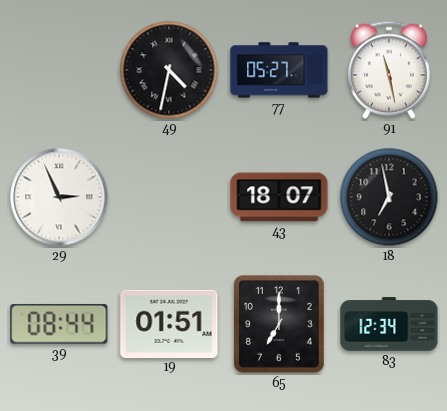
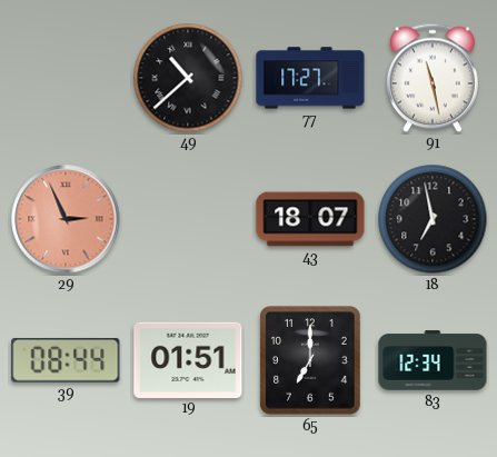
49: 4:32 -> 10:38
77: 05:27 -> 17:27
29 dial: white -> salmon
